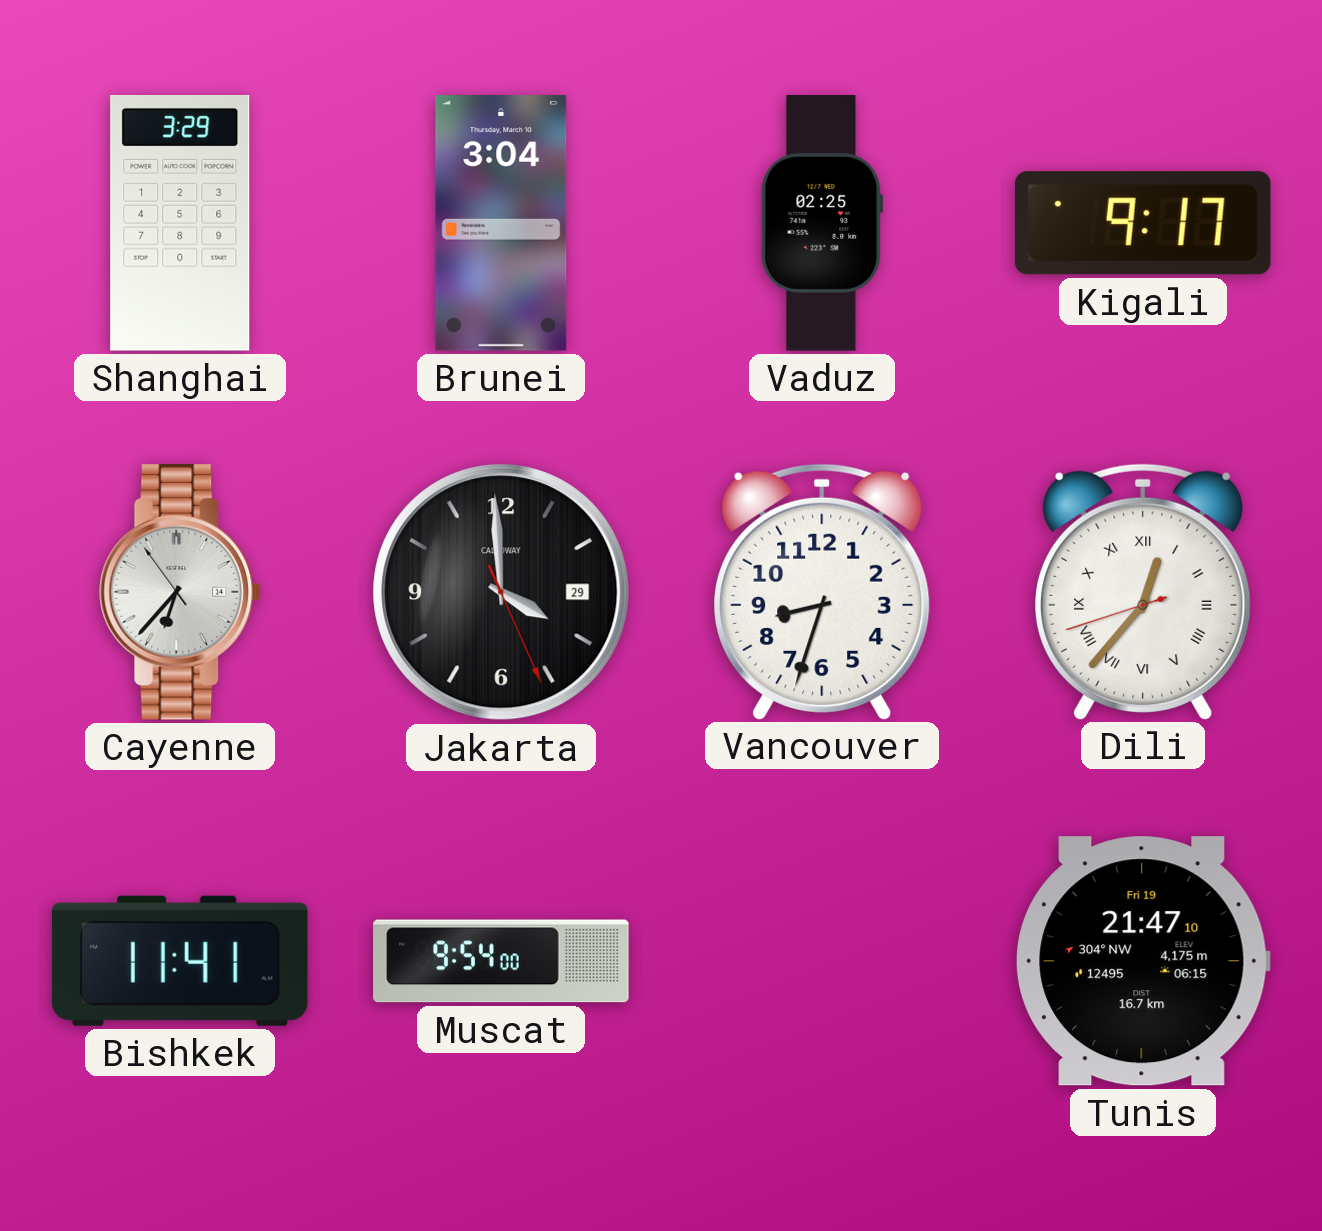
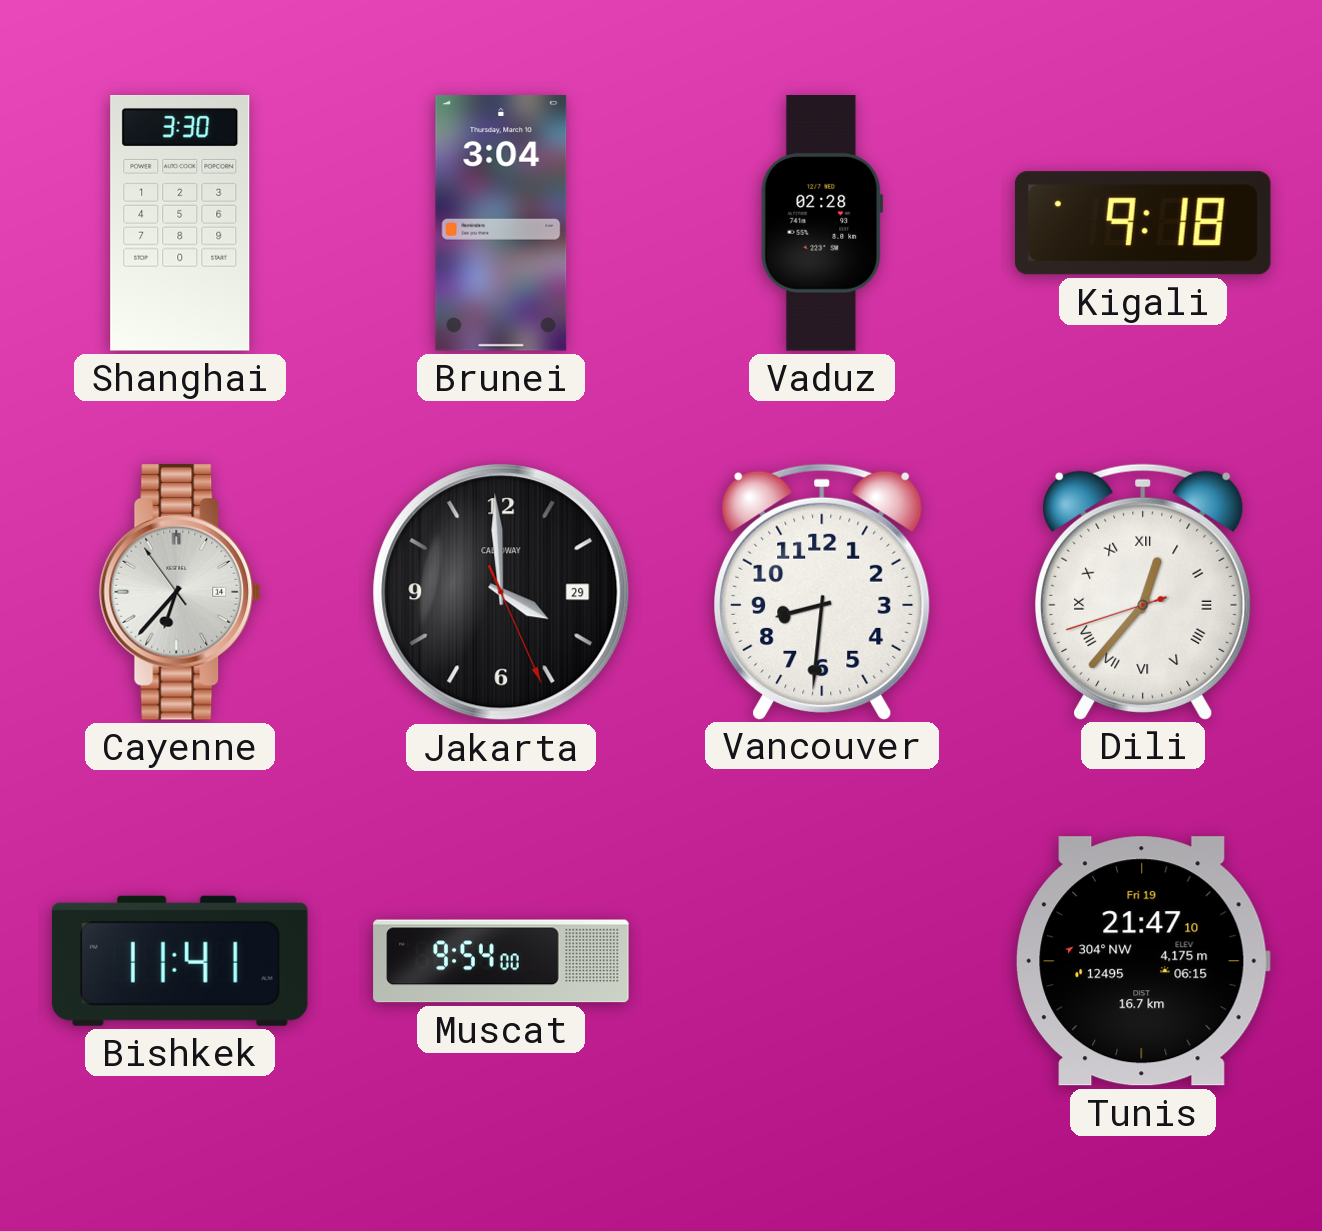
Shanghai: 3:29 -> 3:30
Vaduz: 02:25 -> 02:28
Kigali: 9:17 -> 9:18
Vancouver: 8:33 -> 8:31
